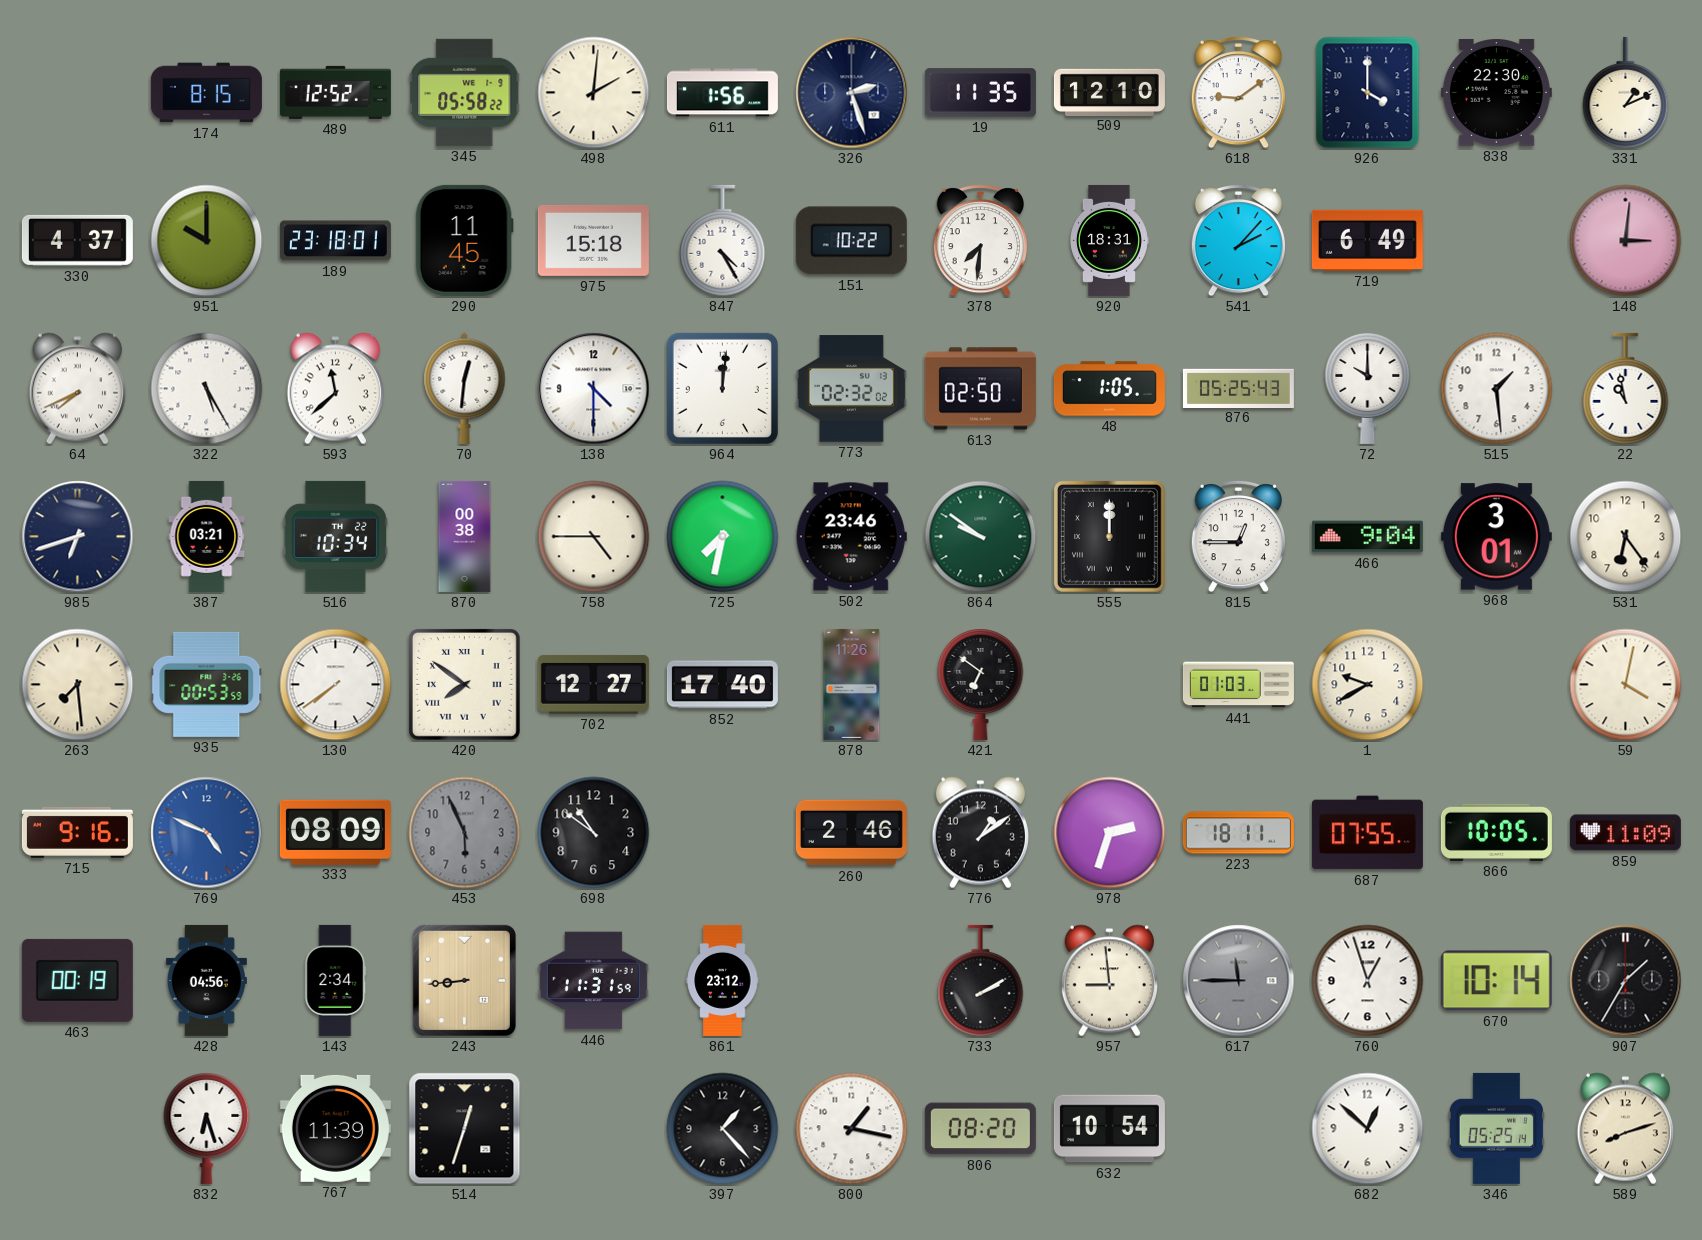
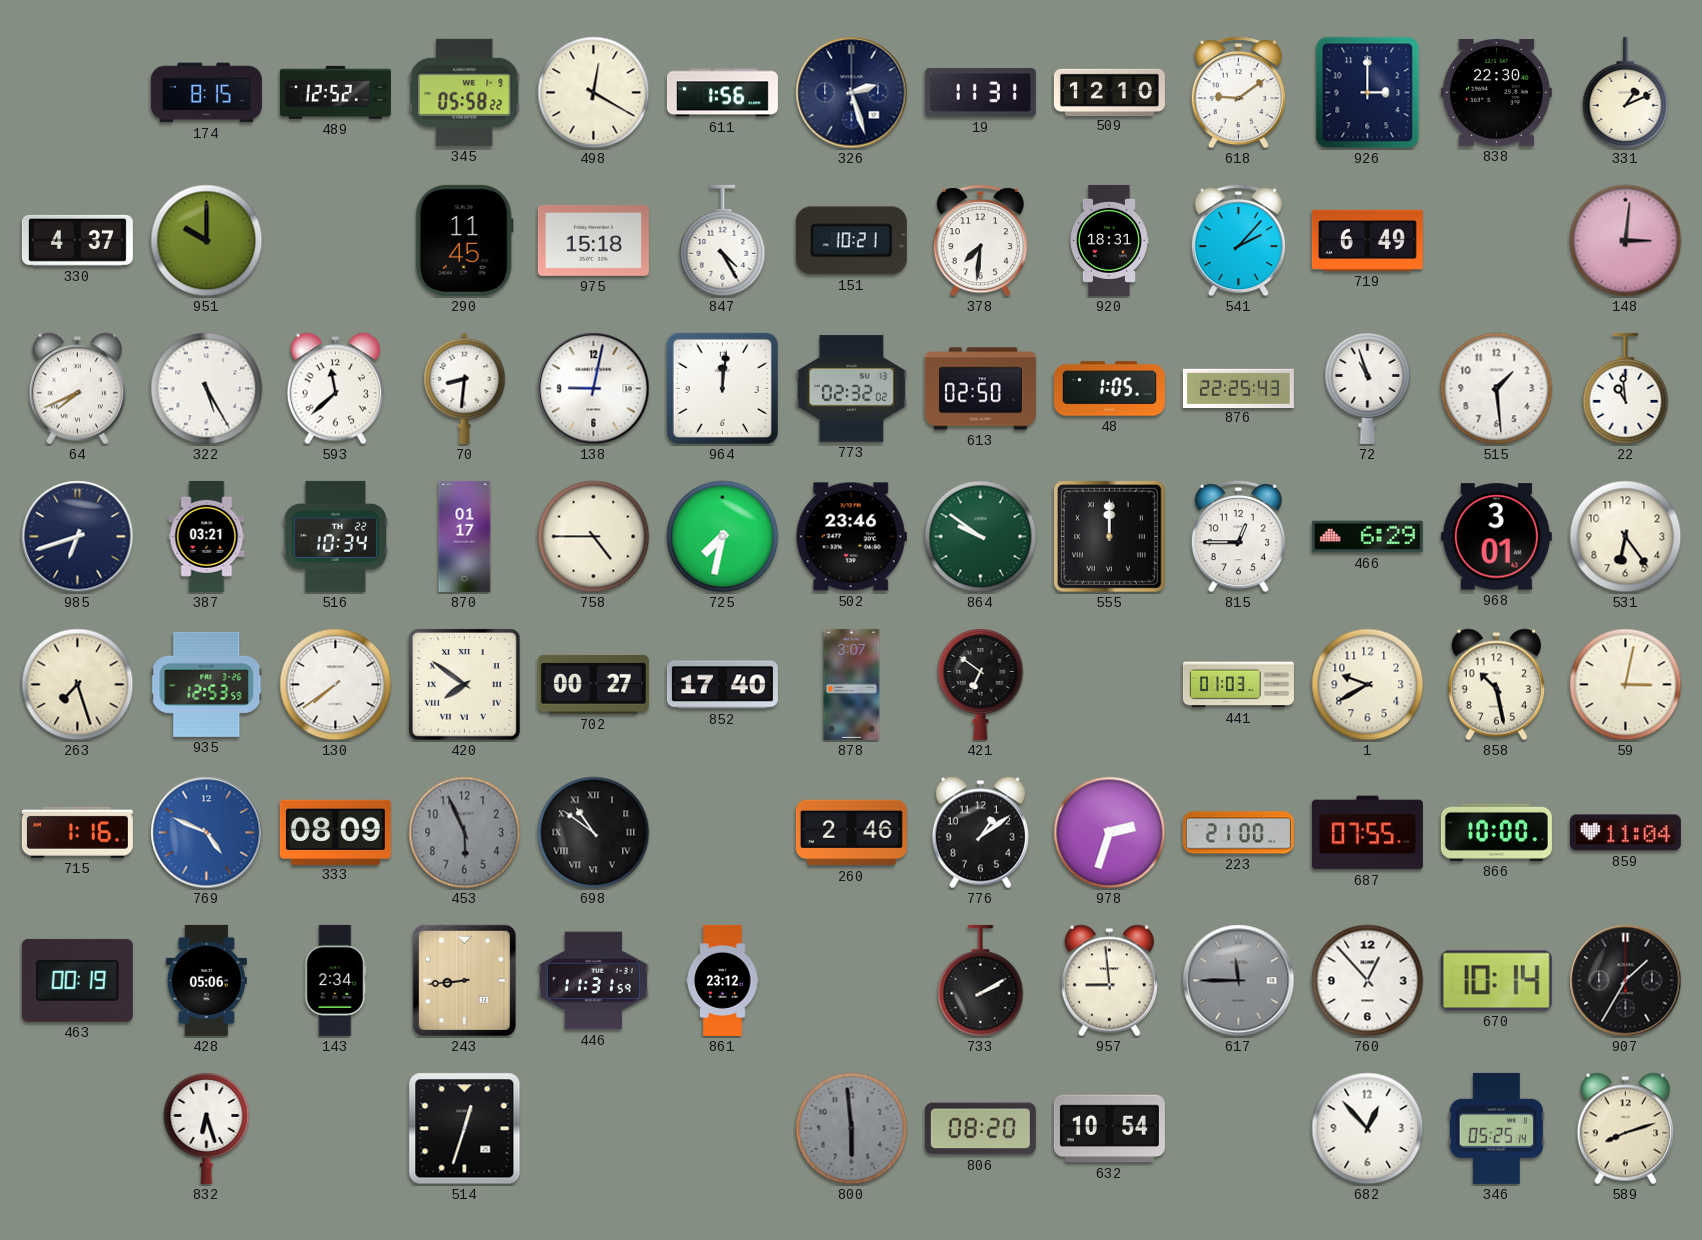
498: 2:01 -> 12:20
19: 11:35 -> 11:31
926: 4:00 -> 3:00
189: 23:18 -> none
151: 10:22 -> 10:21
70: 12:31 -> 8:31
138: 4:30 -> 9:02
876: 05:25 -> 22:25
72: 10:00 -> 10:57
22: 10:58 -> 10:59
870: 00:38 -> 01:17
466: 9:04 -> 6:29
263: 7:29 -> 7:27
935: 00:53 -> 12:53
702: 12:27 -> 00:27
878: 11:26 -> 3:07
858: none -> 10:28
59: 4:02 -> 3:02
715: 9:16 -> 1:16
698 numerals: Arabic -> Roman
223: 18:11 -> 21:00
866: 10:05 -> 10:00
859: 11:09 -> 11:04
428: 04:56 -> 05:06
760: 12:57 -> 12:53
767: 11:39 -> none
397: 1:23 -> none
800: 1:17 -> 5:59
800 dial: white -> grey
682: 12:52 -> 12:53
